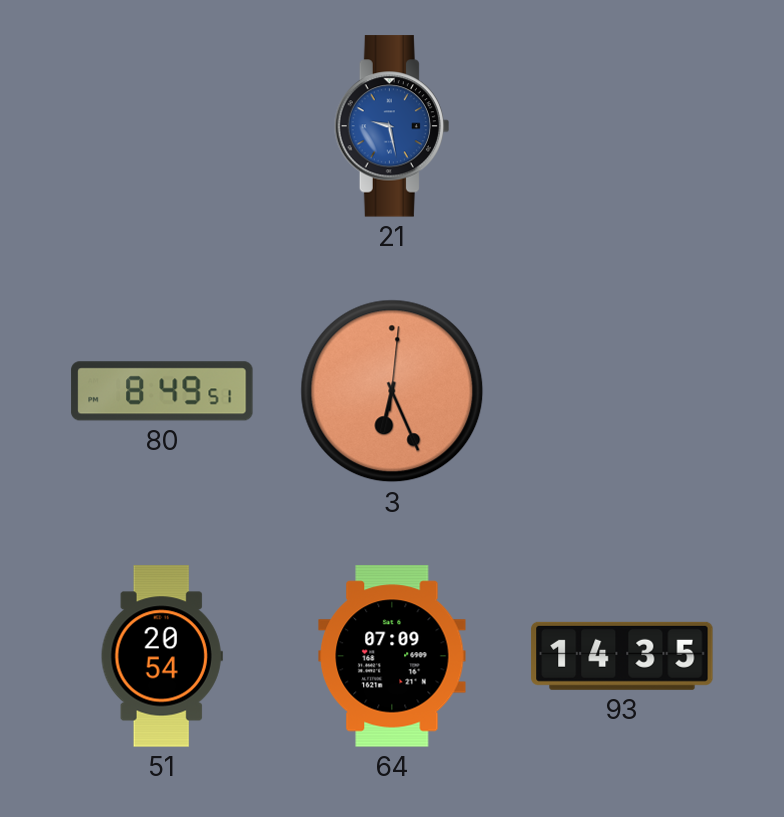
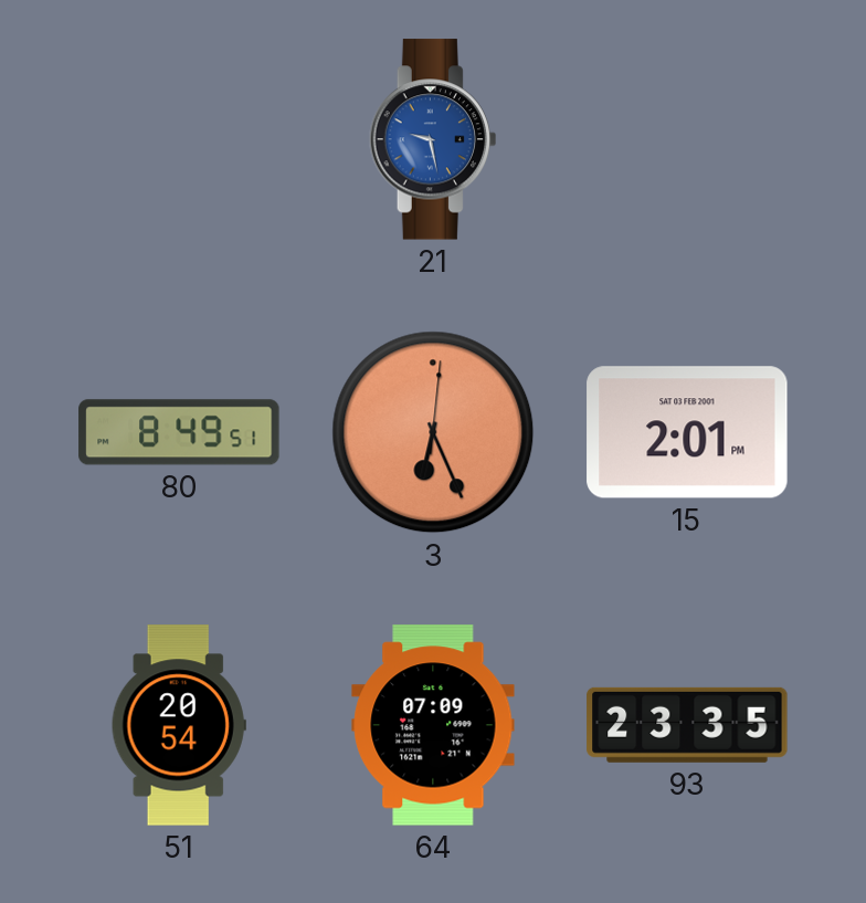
15: none -> 2:01
93: 14:35 -> 23:35
